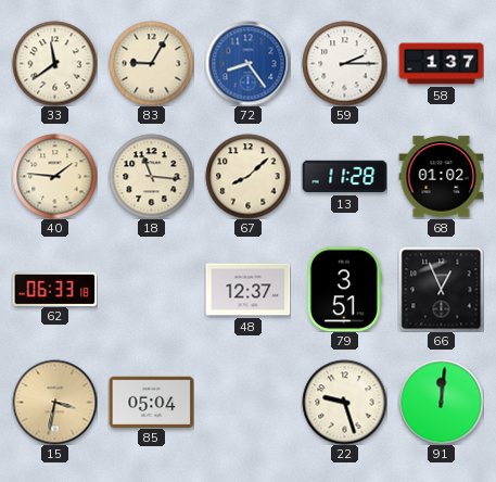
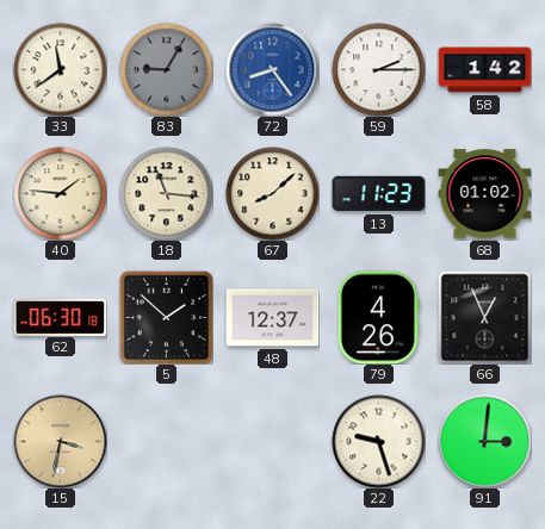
83 dial: cream -> grey
58: 1:37 -> 1:42
13: 11:28 -> 11:23
62: 06:33 -> 06:30
5: none -> 1:52
79: 3:51 -> 4:26
85: 05:04 -> none
91: 12:01 -> 3:01
